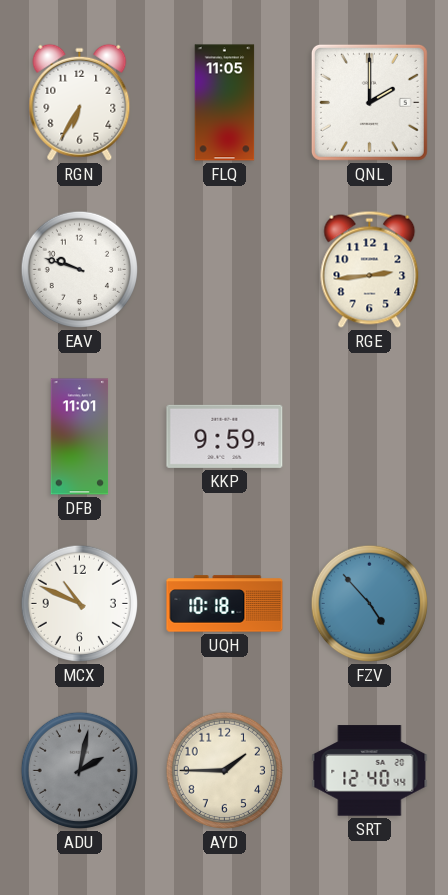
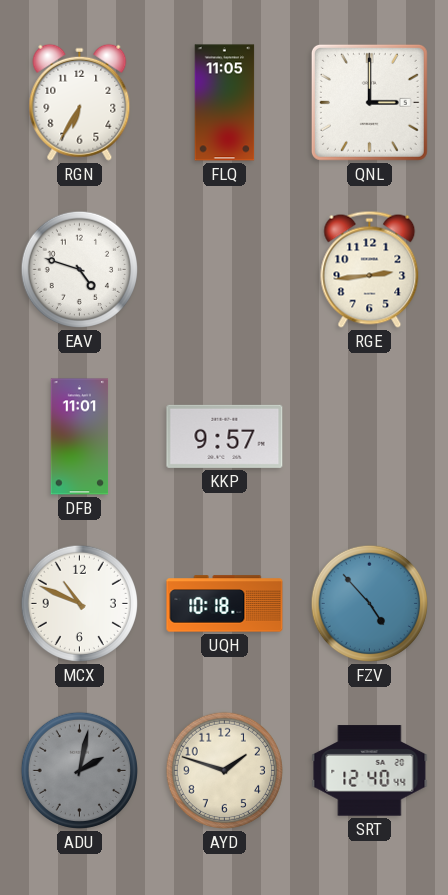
QNL: 2:00 -> 3:00
EAV: 9:48 -> 4:48
KKP: 9:59 -> 9:57
AYD: 1:45 -> 1:48
